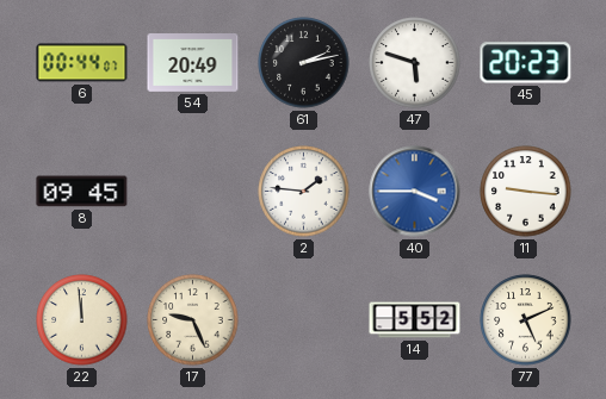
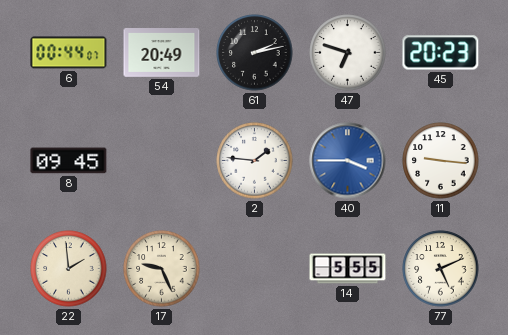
47: 5:48 -> 6:48
22: 11:59 -> 1:59
14: 5:52 -> 5:55
